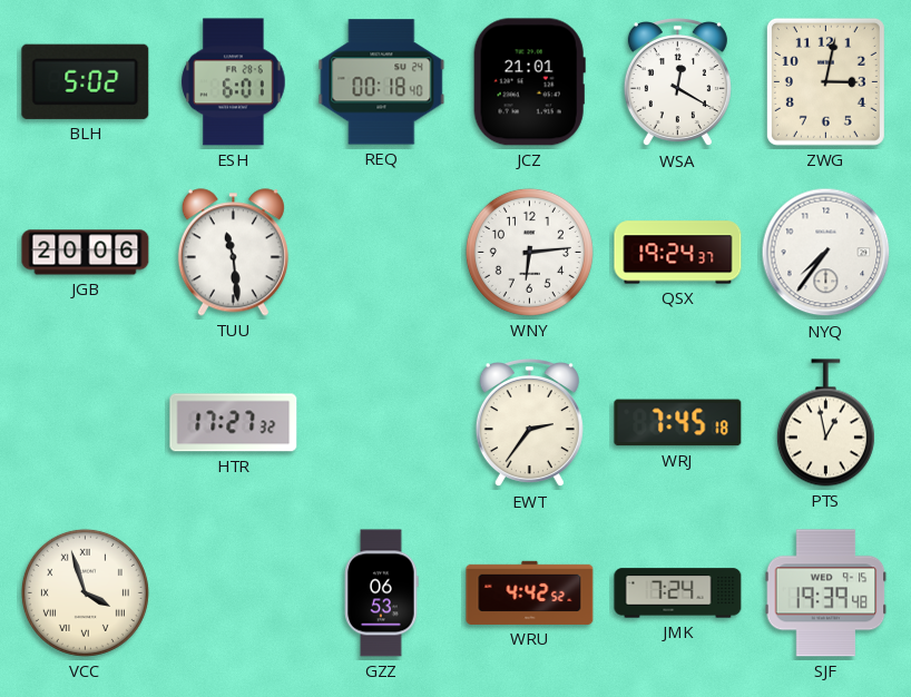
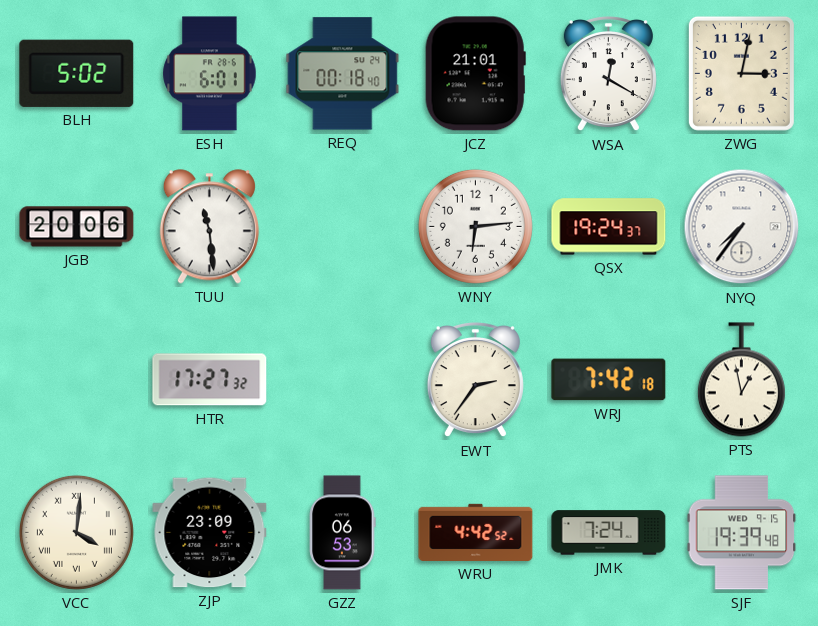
WRJ: 7:45 -> 7:42
VCC: 3:57 -> 4:01
ZJP: none -> 23:09
